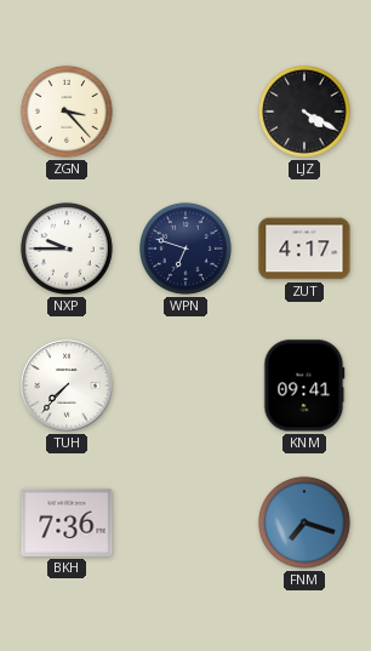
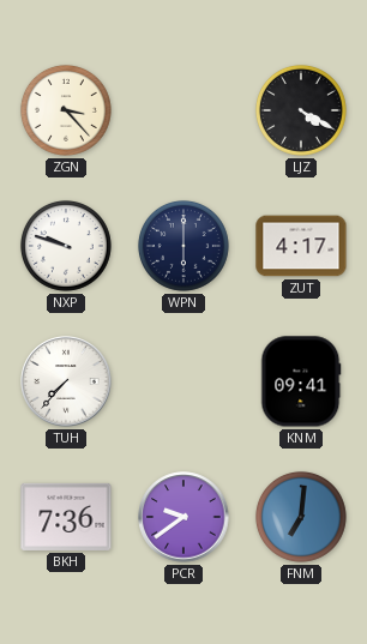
NXP: 9:45 -> 9:48
WPN: 6:48 -> 6:00
PCR: none -> 9:39
FNM: 7:18 -> 7:01
